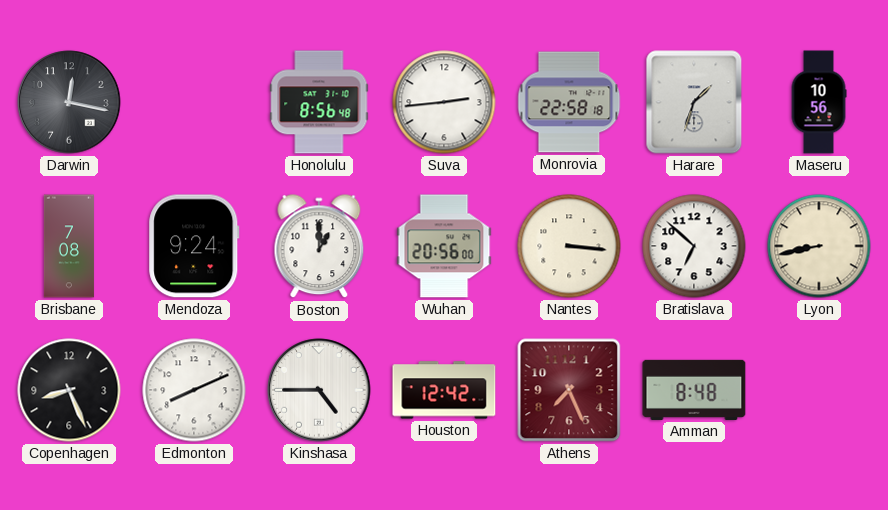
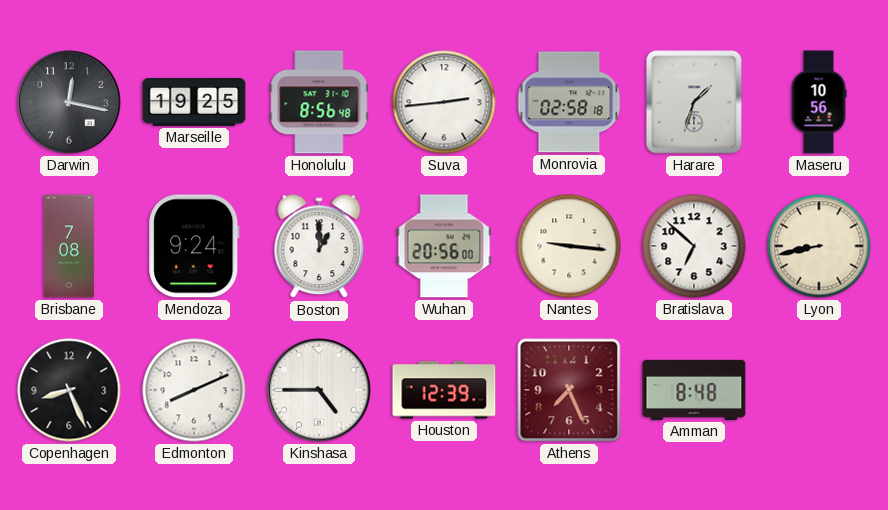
Marseille: none -> 19:25
Monrovia: 22:58 -> 02:58
Nantes: 3:16 -> 9:16
Houston: 12:42 -> 12:39
